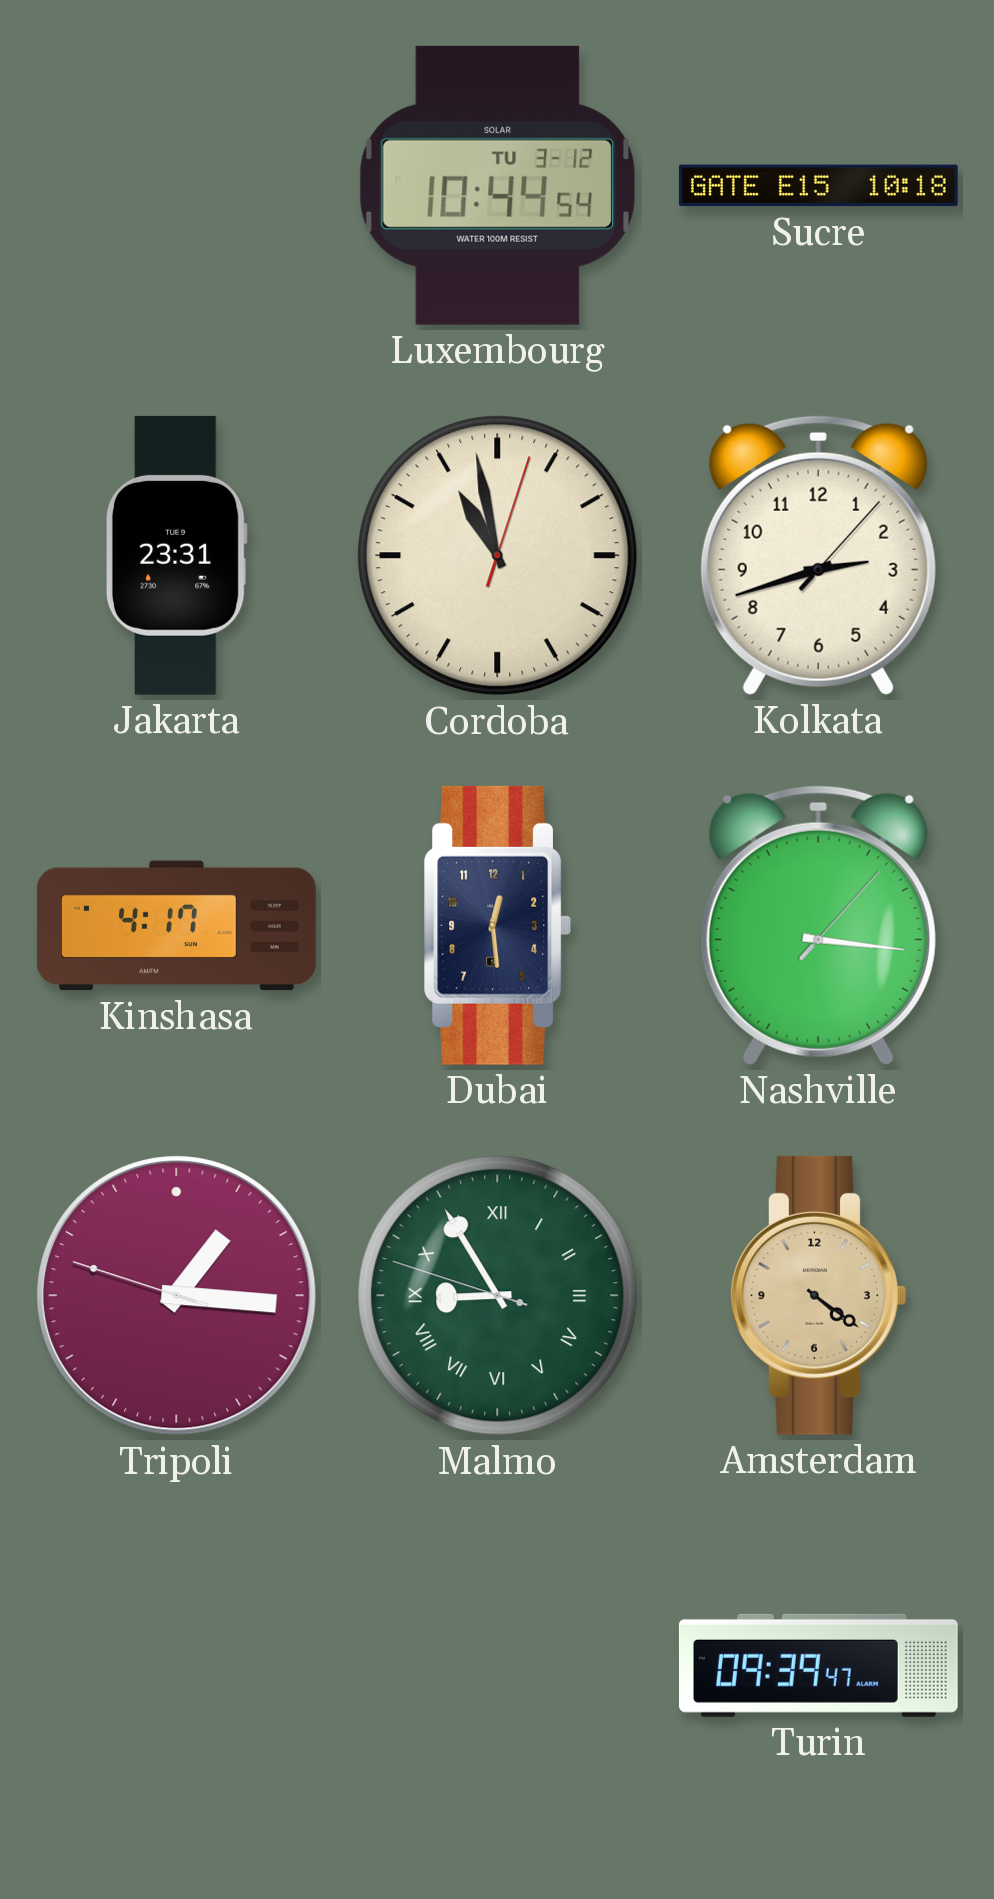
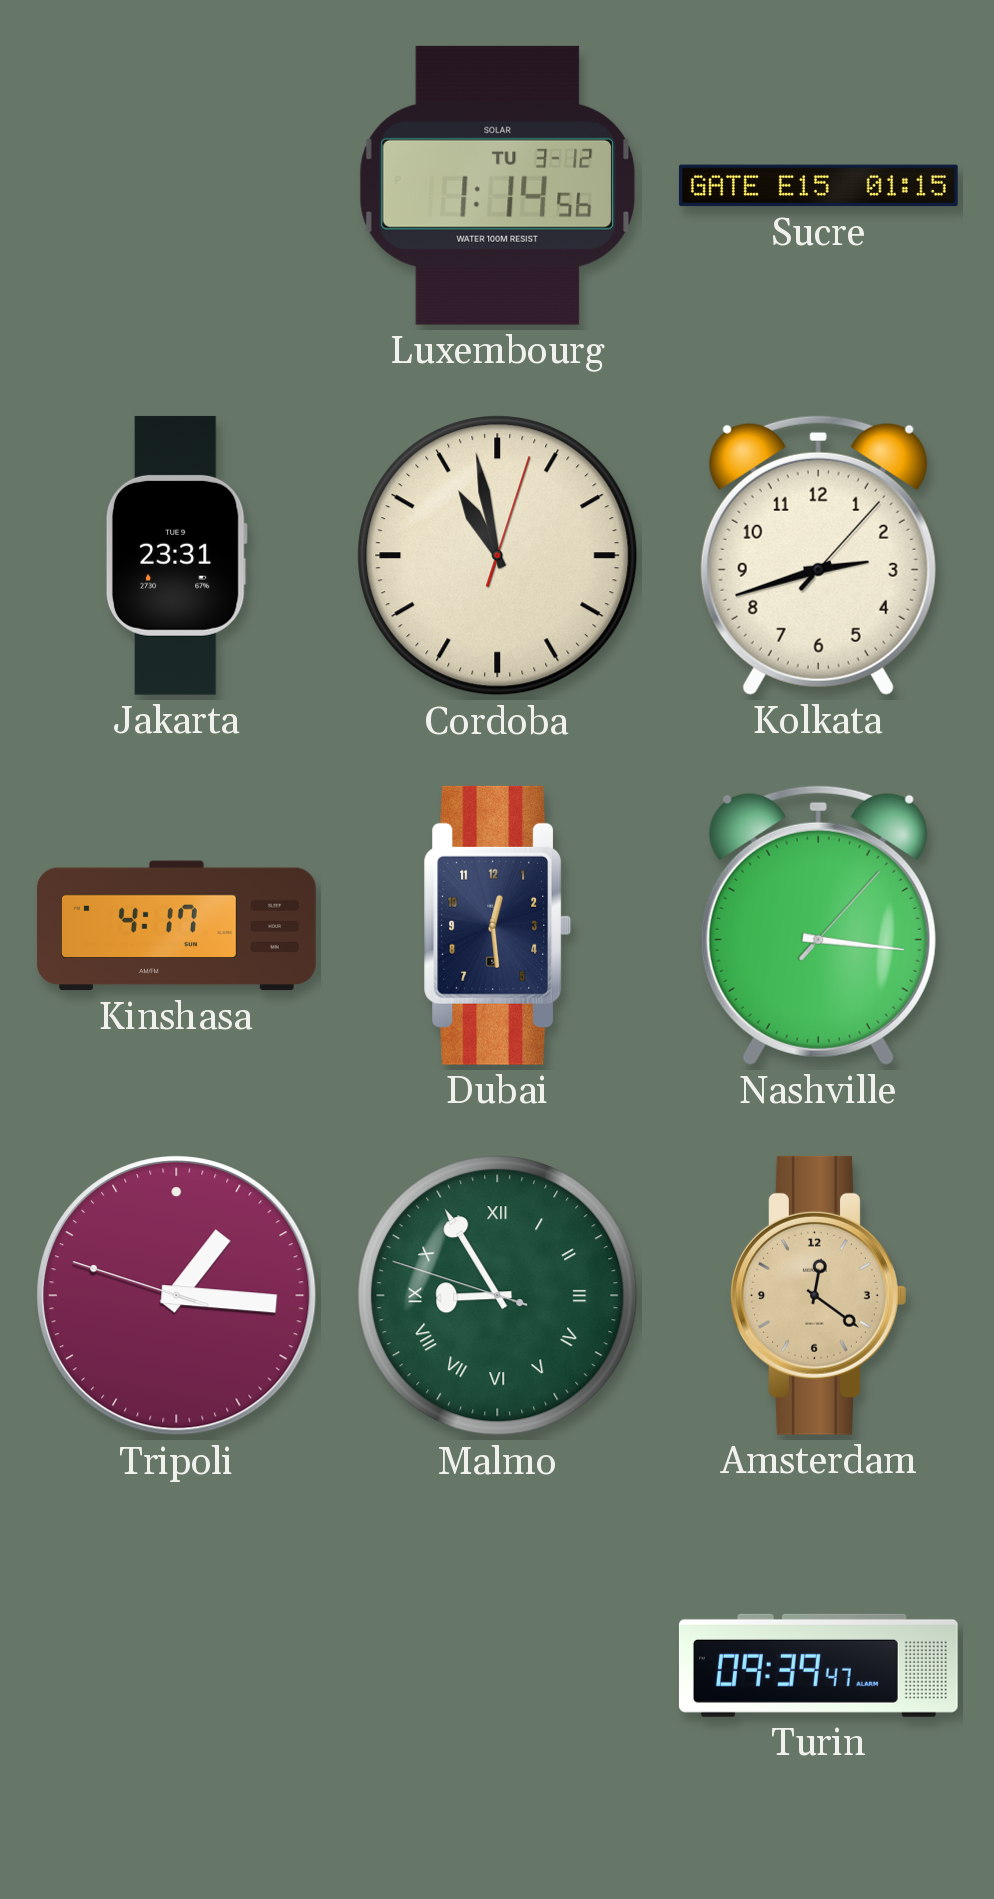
Luxembourg: 10:44 -> 1:14
Sucre: 10:18 -> 01:15
Amsterdam: 4:21 -> 12:21
